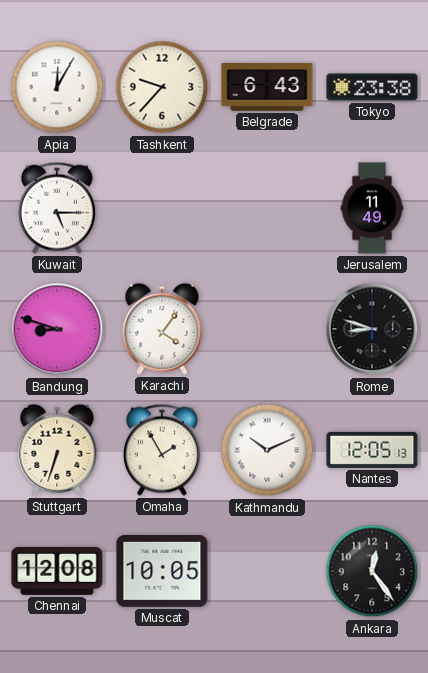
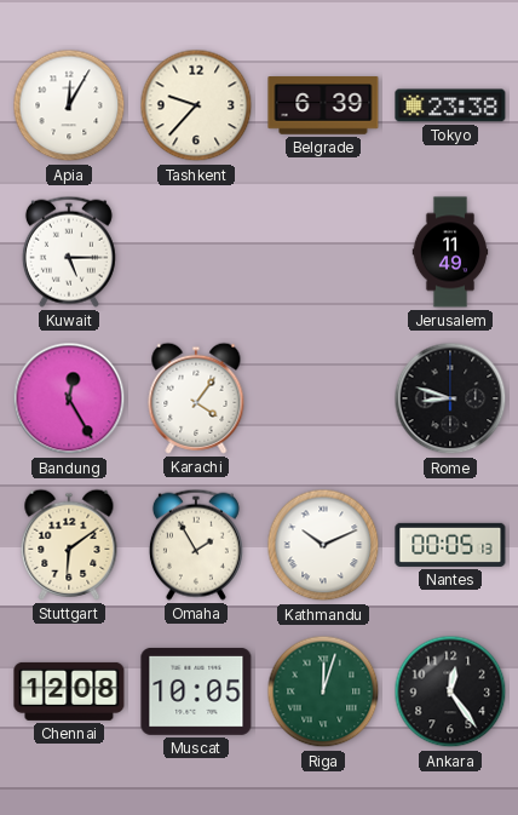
Belgrade: 6:43 -> 6:39
Bandung: 8:48 -> 12:25
Stuttgart: 6:33 -> 6:09
Nantes: 12:05 -> 00:05
Riga: none -> 12:03
